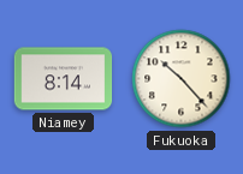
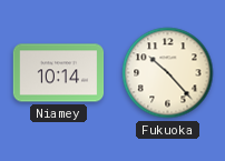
Niamey: 8:14 -> 10:14
